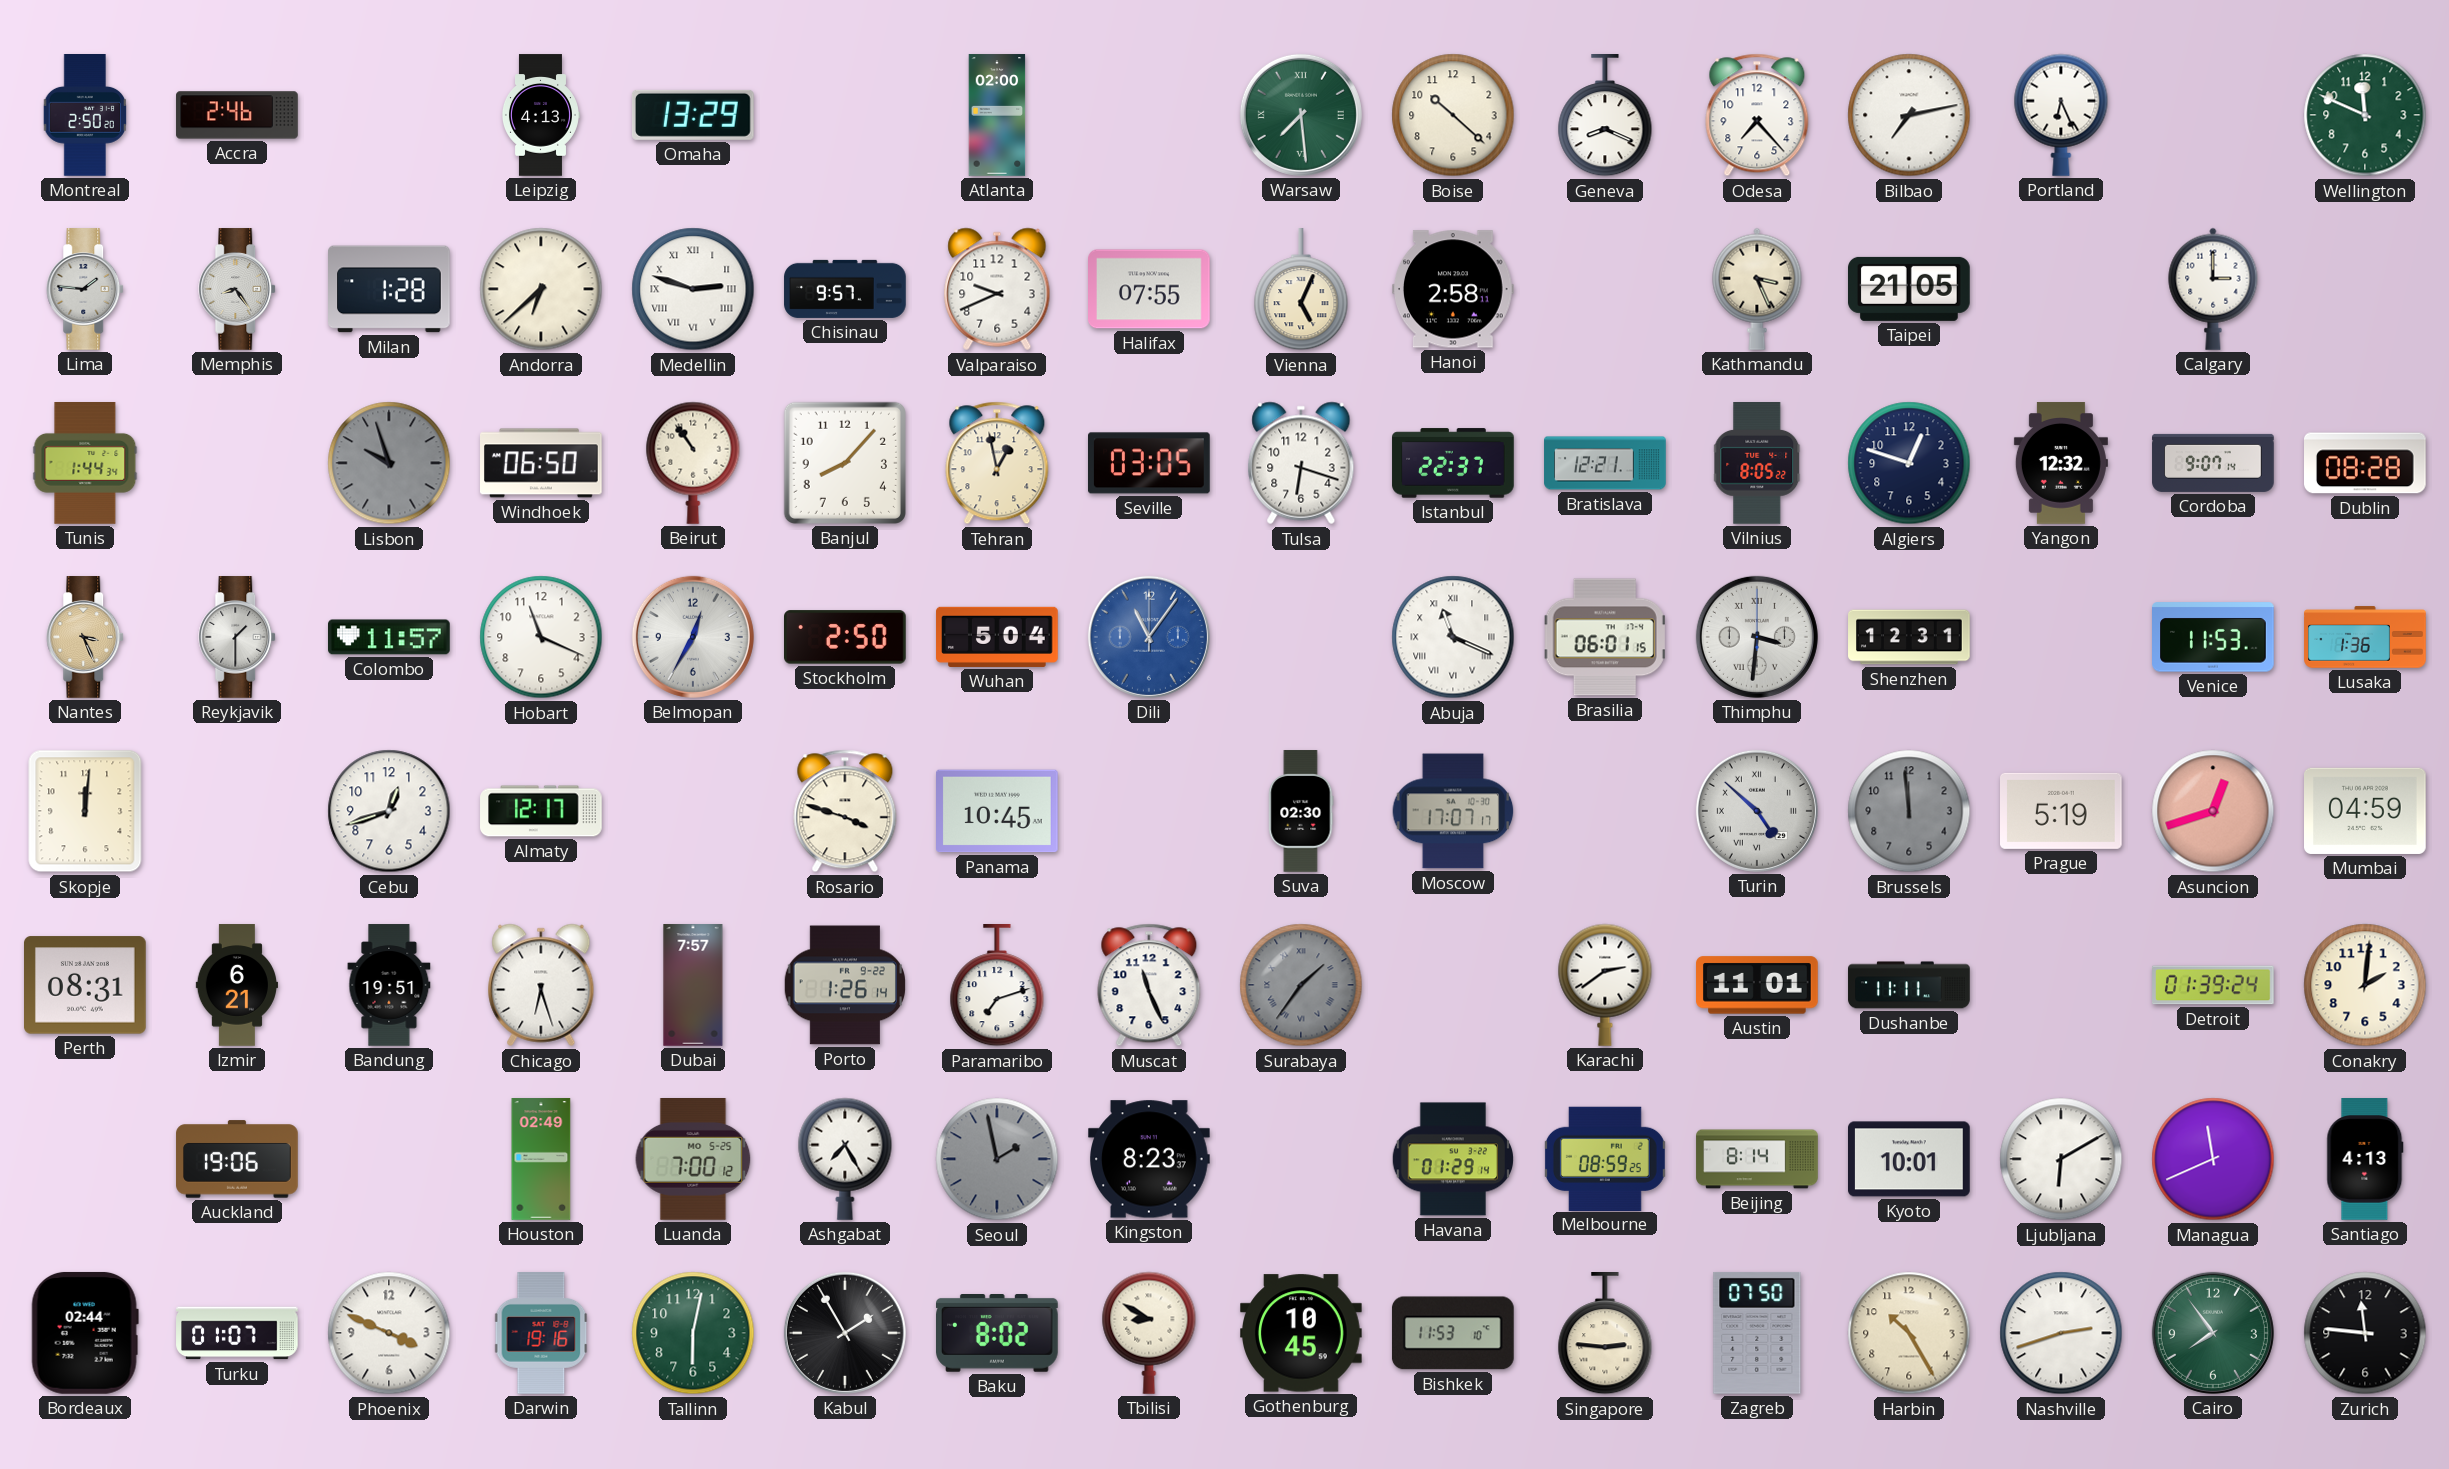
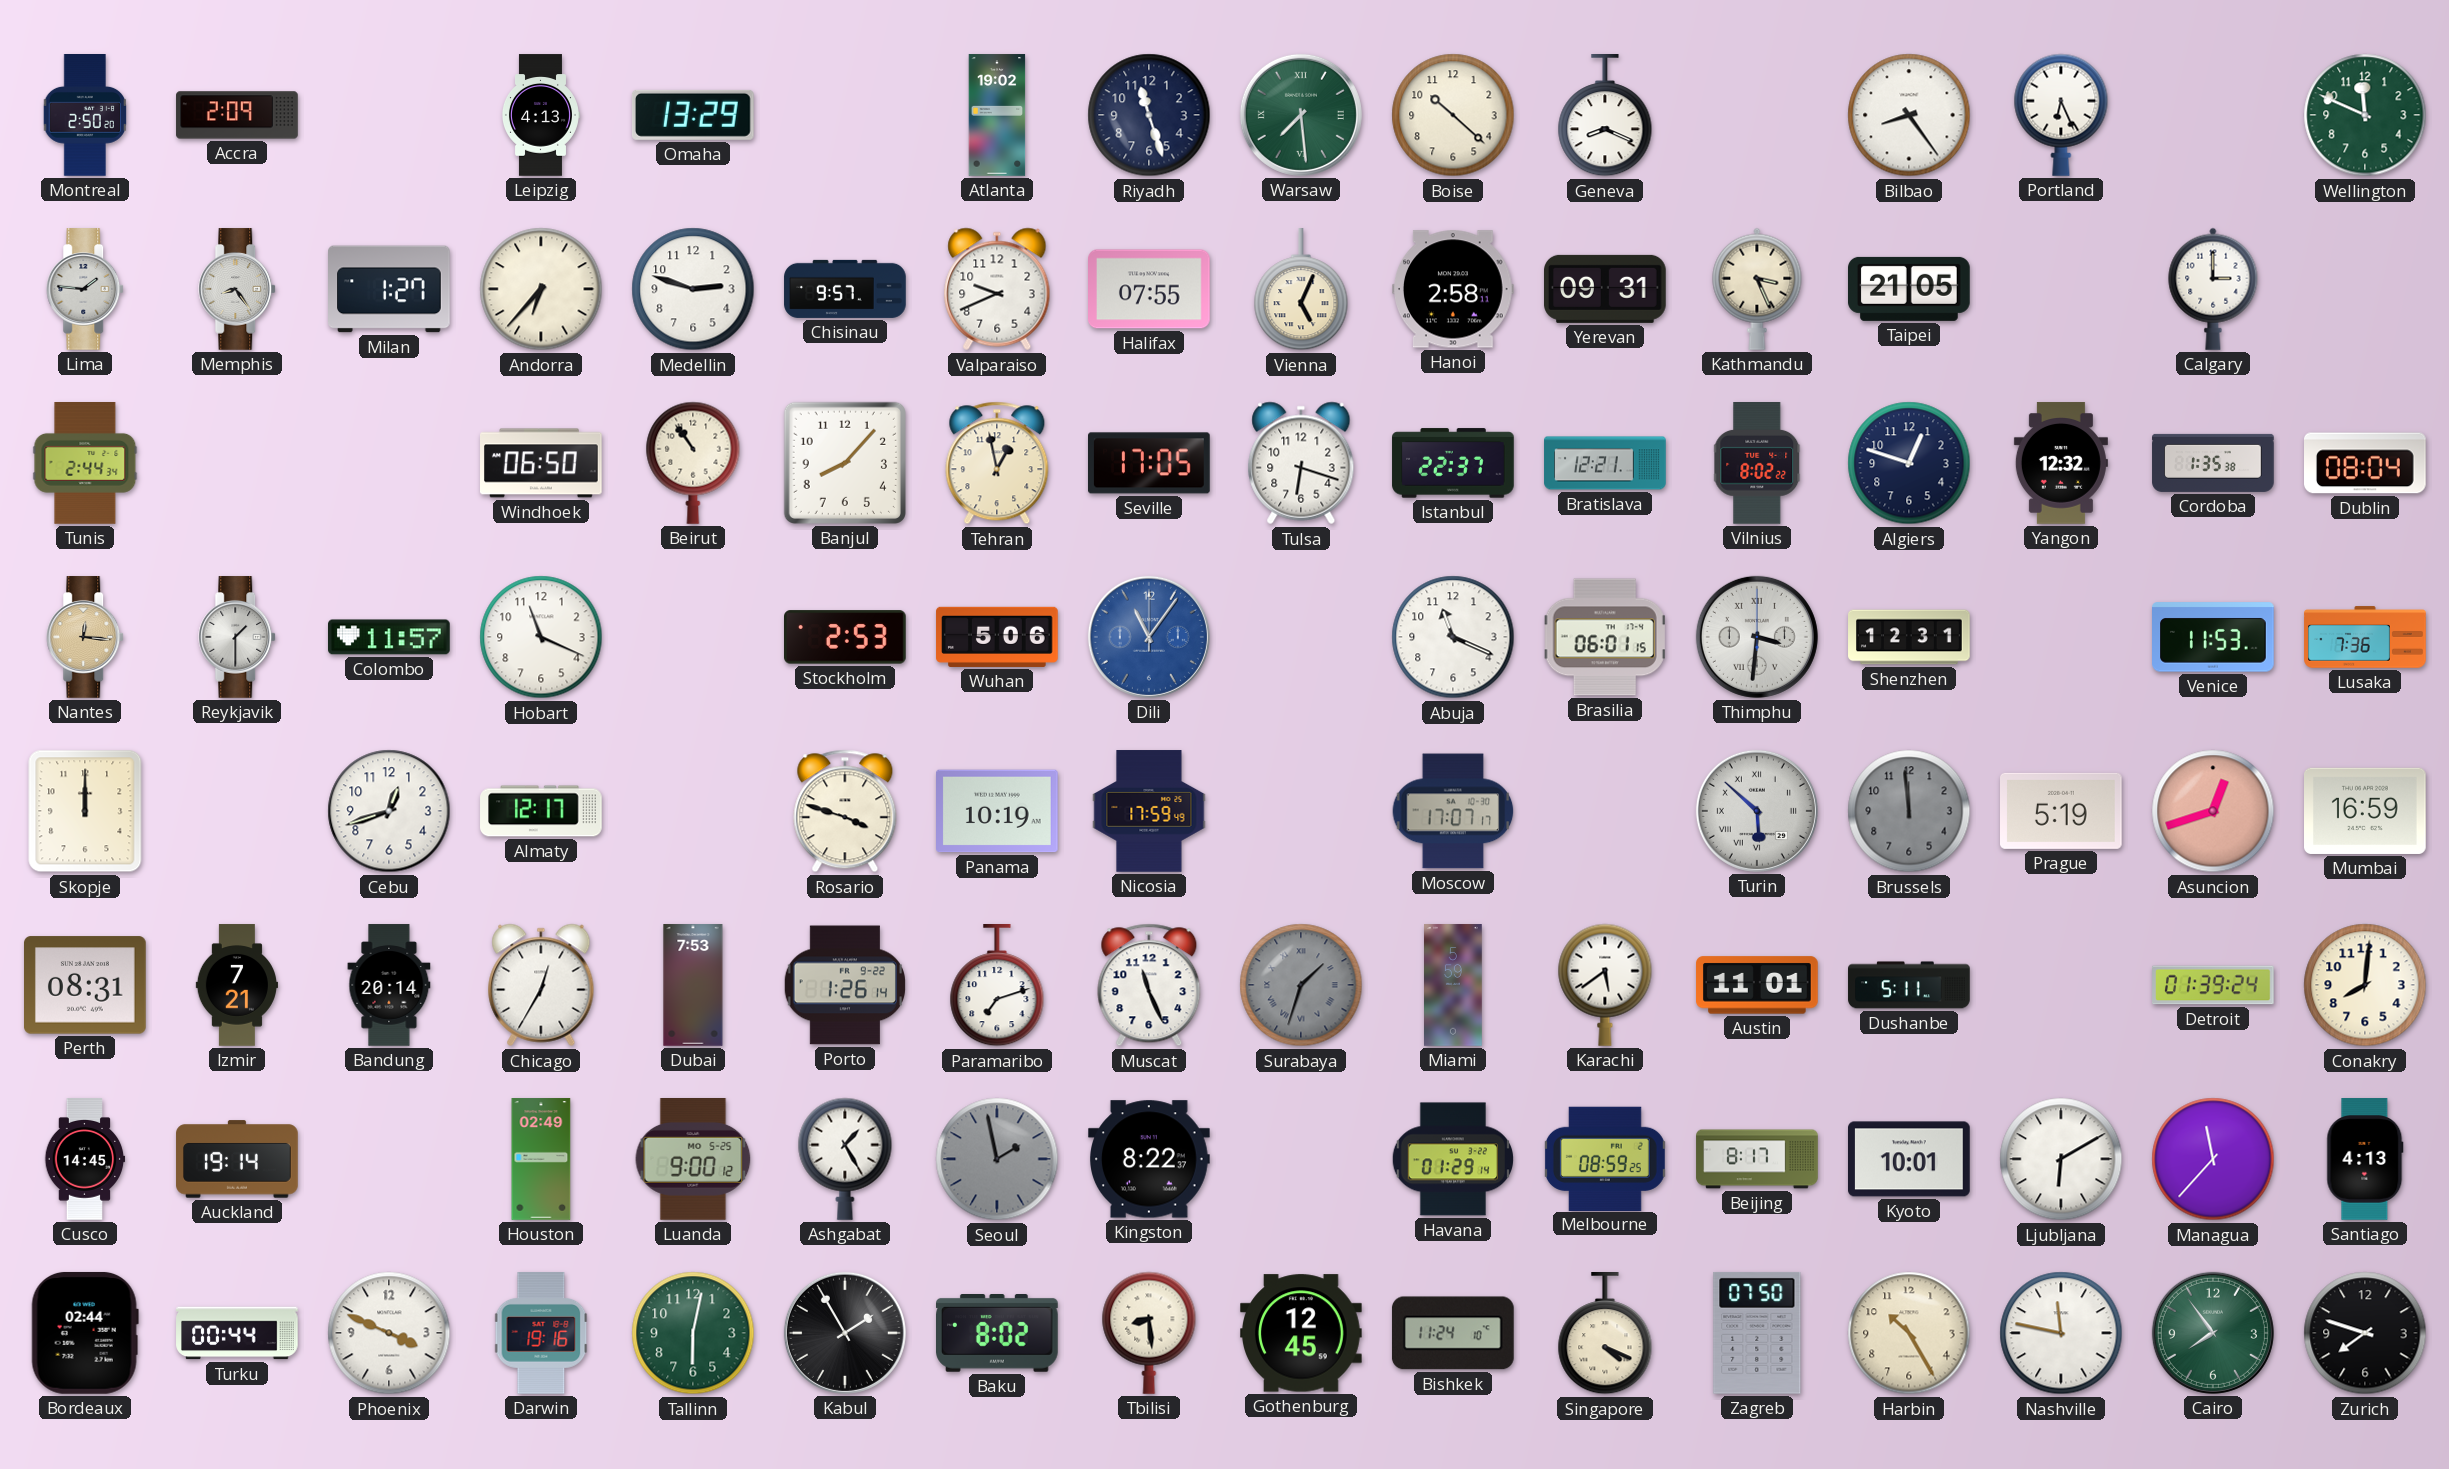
Accra: 2:46 -> 2:09
Atlanta: 02:00 -> 19:02
Riyadh: none -> 11:27
Odesa: 7:23 -> none
Bilbao: 7:13 -> 8:24
Milan: 1:28 -> 1:27
Andorra: 6:38 -> 6:37
Medellin numerals: Roman -> Arabic
Yerevan: none -> 09:31
Tunis: 1:44 -> 2:44
Lisbon: 9:57 -> none
Seville: 03:05 -> 17:05
Vilnius: 8:05 -> 8:02
Cordoba: 9:07 -> 1:35
Dublin: 08:28 -> 08:04
Nantes: 3:26 -> 12:16
Belmopan: 12:35 -> none
Stockholm: 2:50 -> 2:53
Wuhan: 5:04 -> 5:06
Abuja numerals: Roman -> Arabic
Lusaka: 1:36 -> 7:36
Skopje: 12:01 -> 12:00
Panama: 10:45 -> 10:19
Nicosia: none -> 17:59
Suva: 02:30 -> none
Turin: 4:52 -> 5:52
Mumbai: 04:59 -> 16:59
Izmir: 6:21 -> 7:21
Bandung: 19:51 -> 20:14
Chicago: 6:27 -> 12:35
Dubai: 7:57 -> 7:53
Surabaya: 1:36 -> 1:33
Miami: none -> 5:59
Karachi: 2:39 -> 5:39
Dushanbe: 11:11 -> 5:11
Conakry: 2:01 -> 8:01
Cusco: none -> 14:45
Auckland: 19:06 -> 19:14
Luanda: 7:00 -> 9:00
Ashgabat: 7:25 -> 1:25
Kingston: 8:23 -> 8:22
Beijing: 8:14 -> 8:17
Managua: 11:41 -> 11:37
Turku: 01:07 -> 00:44
Tbilisi: 8:50 -> 8:29
Gothenburg: 10:45 -> 12:45
Bishkek: 11:53 -> 11:24
Singapore: 2:46 -> 4:19
Nashville: 2:42 -> 11:47
Zurich: 11:46 -> 7:48
